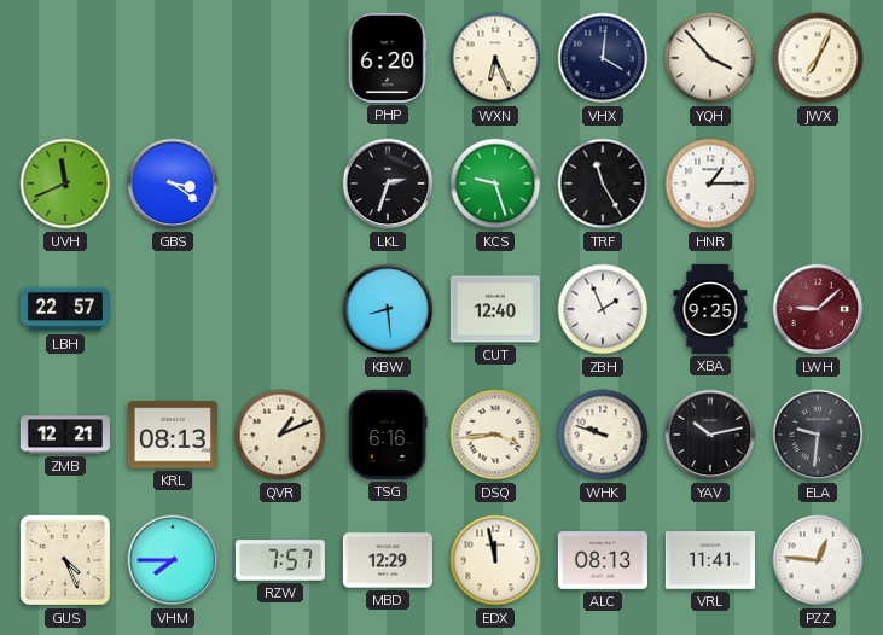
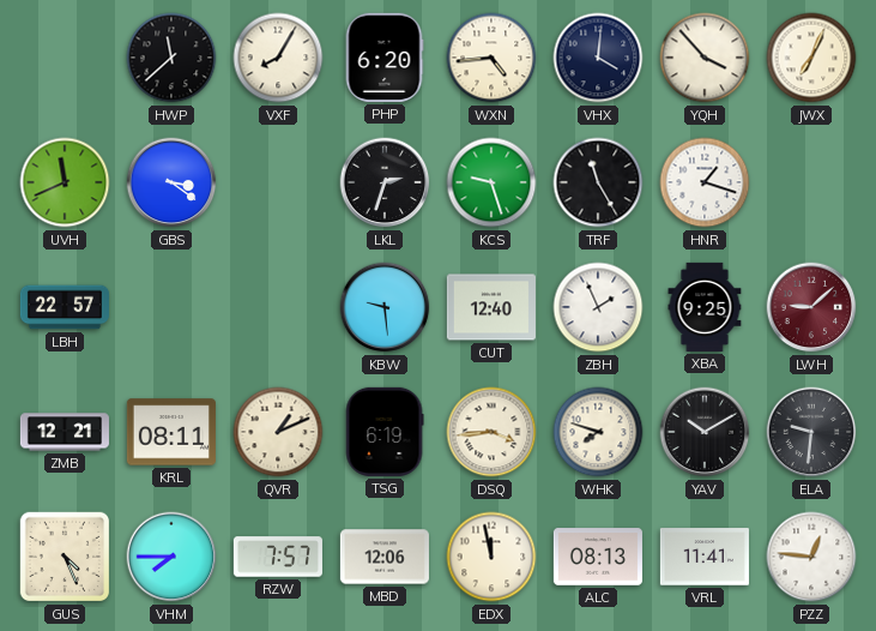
HWP: none -> 11:38
VXF: none -> 8:05
WXN: 6:26 -> 4:44
HNR: 1:15 -> 1:18
KBW: 8:29 -> 9:29
KRL: 08:13 -> 08:11
TSG: 6:16 -> 6:19
WHK: 9:48 -> 7:48
YAV: 10:13 -> 10:10
MBD: 12:29 -> 12:06
